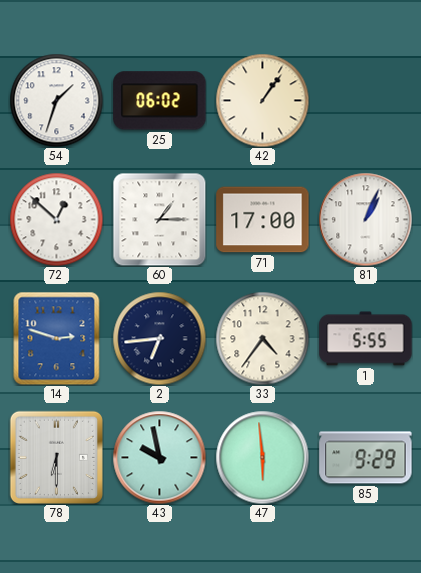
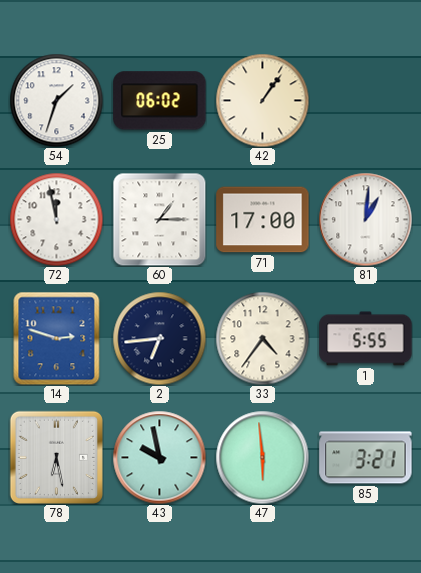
72: 12:52 -> 11:58
81: 1:04 -> 1:01
78: 6:30 -> 6:28
85: 9:29 -> 3:21
